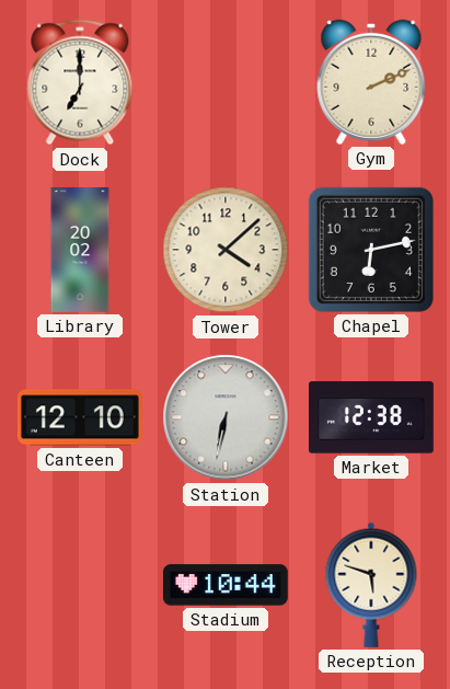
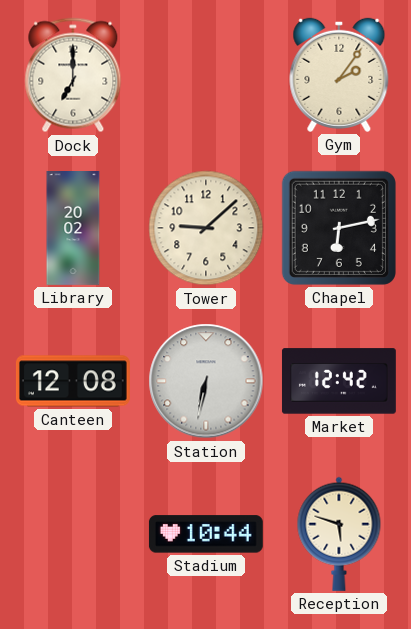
Gym: 2:11 -> 2:06
Tower: 4:08 -> 9:08
Canteen: 12:10 -> 12:08
Market: 12:38 -> 12:42
